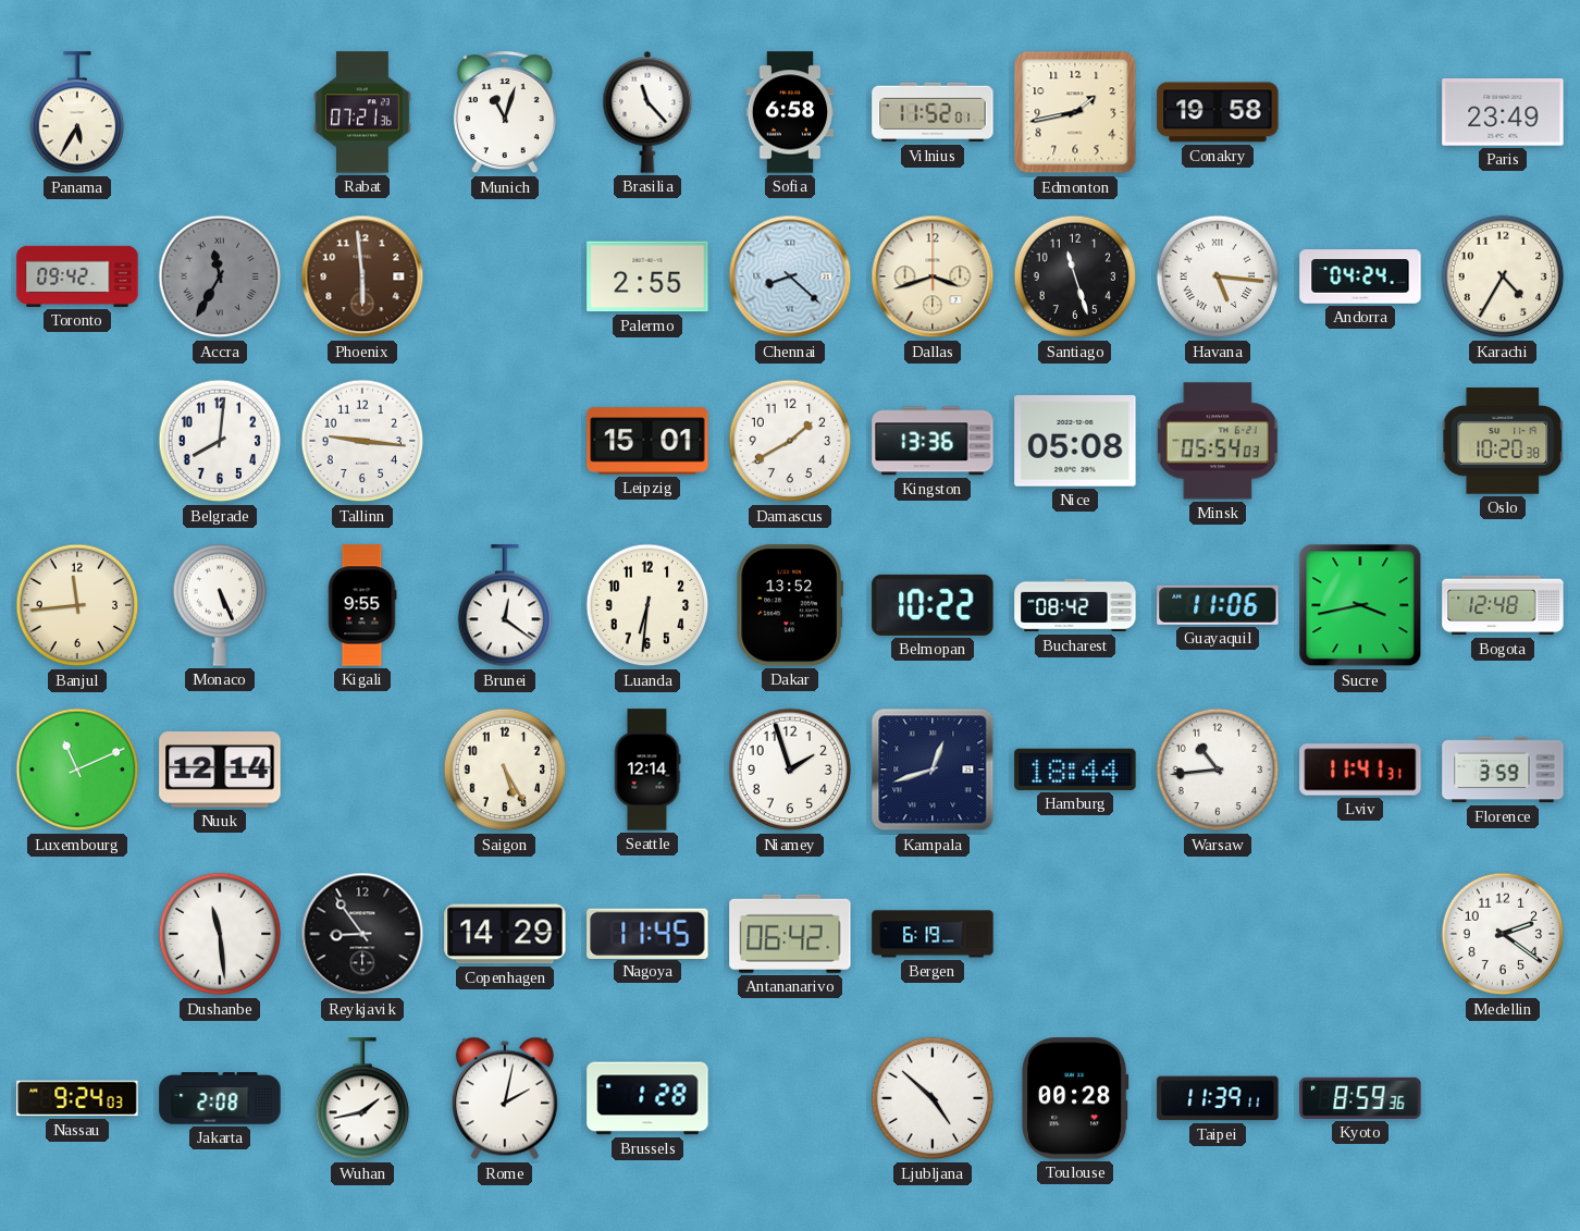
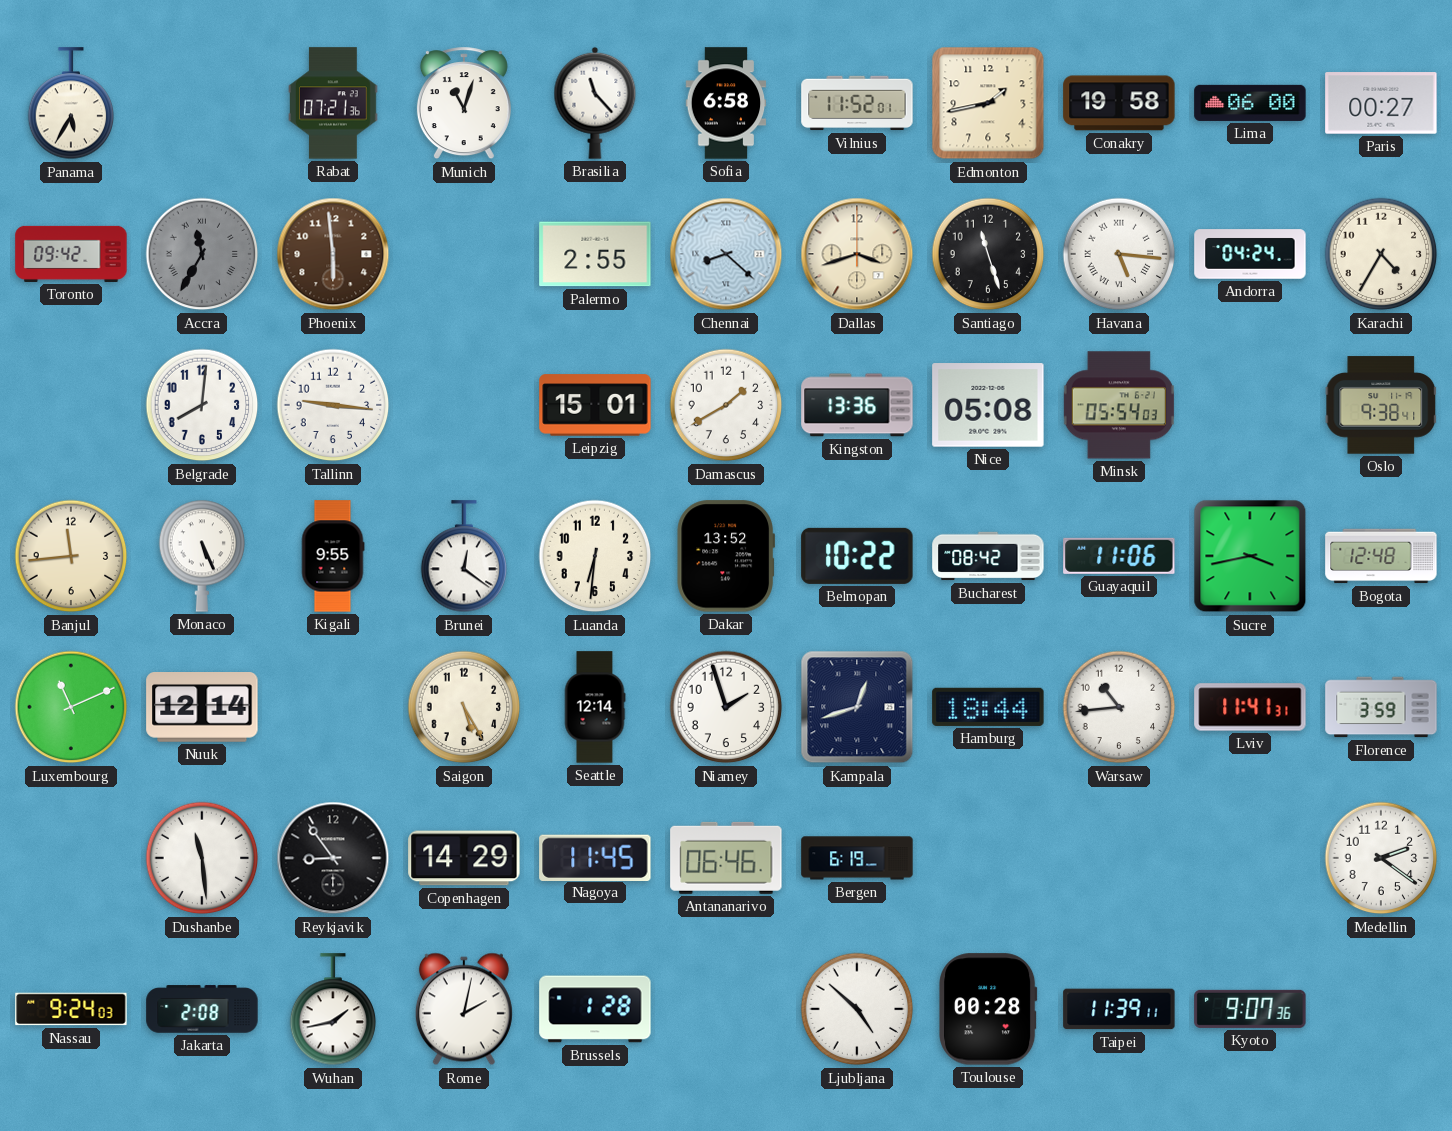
Lima: none -> 06:00
Paris: 23:49 -> 00:27
Oslo: 10:20 -> 9:38
Antananarivo: 06:42 -> 06:46
Kyoto: 8:59 -> 9:07
